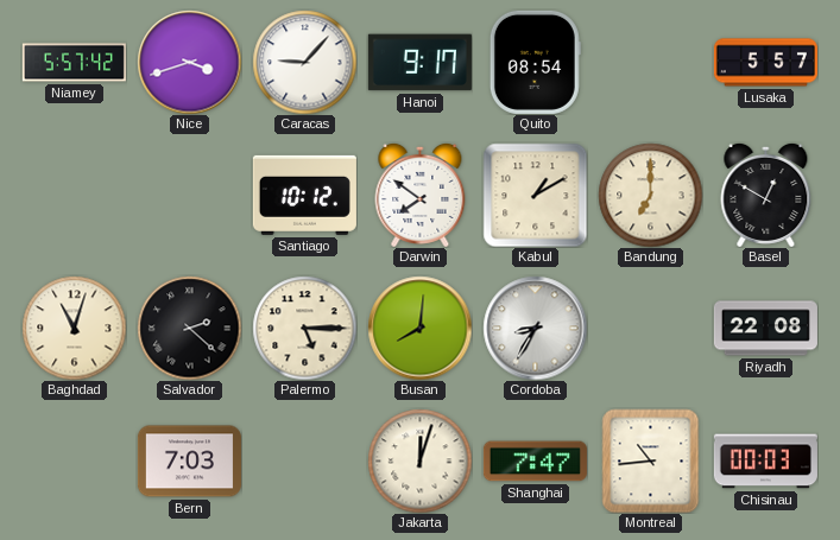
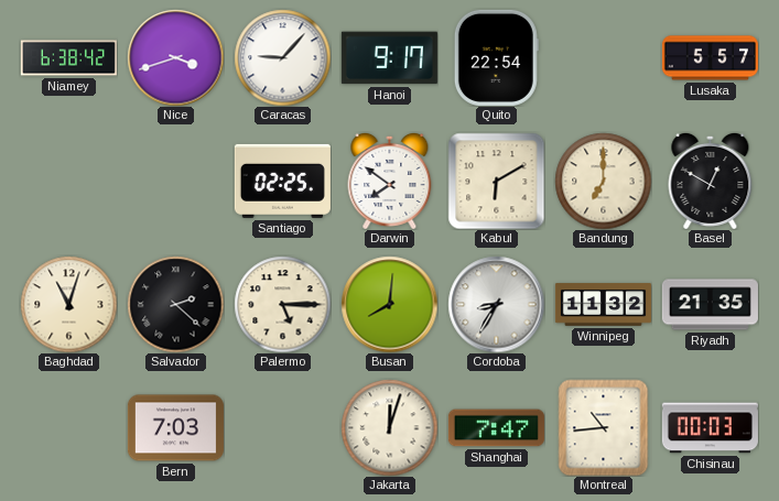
Niamey: 5:57 -> 6:38
Quito: 08:54 -> 22:54
Santiago: 10:12 -> 02:25
Kabul: 1:10 -> 6:10
Winnipeg: none -> 11:32
Riyadh: 22:08 -> 21:35
